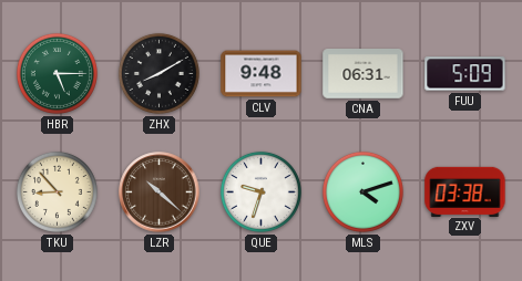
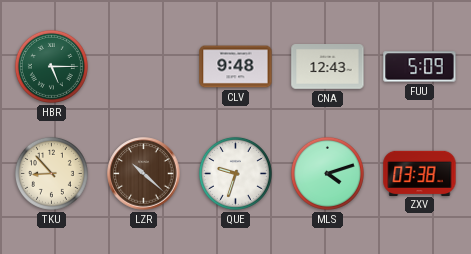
ZHX: 8:10 -> none
CNA: 06:31 -> 12:43
